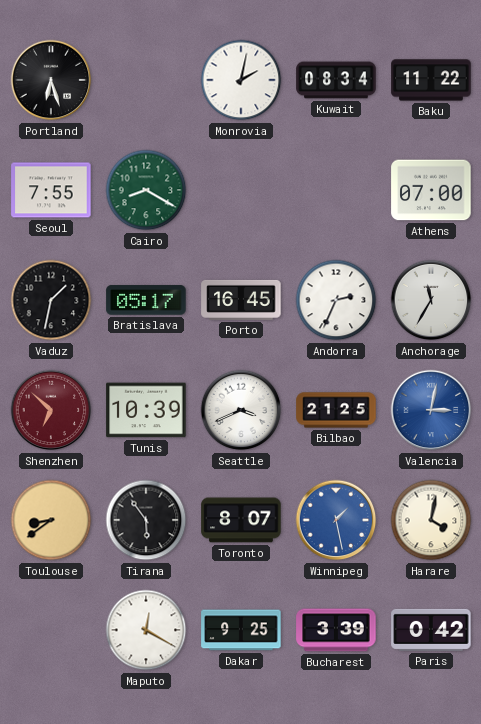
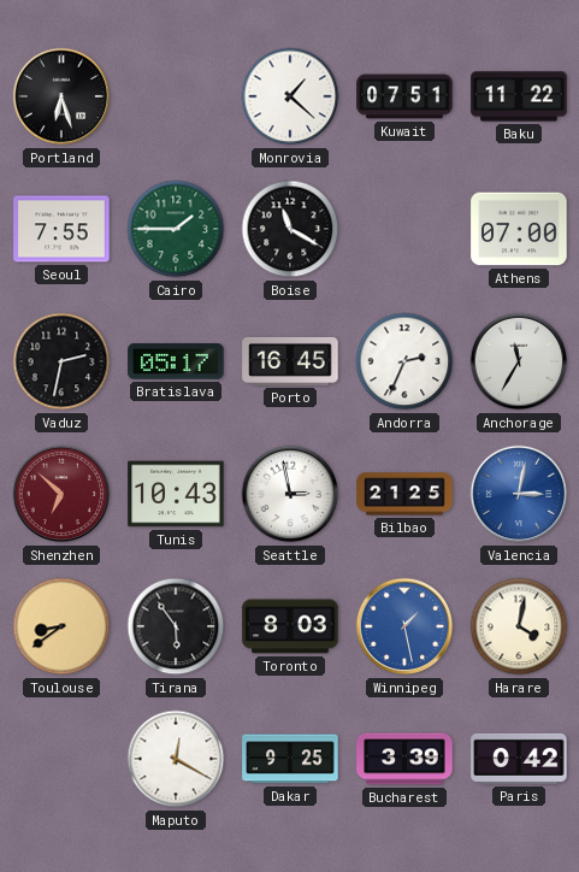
Monrovia: 2:02 -> 1:22
Kuwait: 08:34 -> 07:51
Cairo: 8:20 -> 1:45
Boise: none -> 11:20
Vaduz: 1:32 -> 2:32
Tunis: 10:39 -> 10:43
Seattle: 3:41 -> 2:58
Toronto: 8:07 -> 8:03
